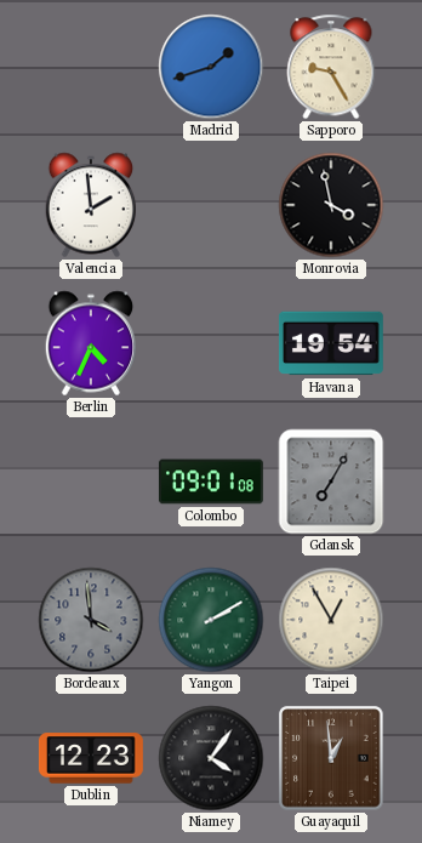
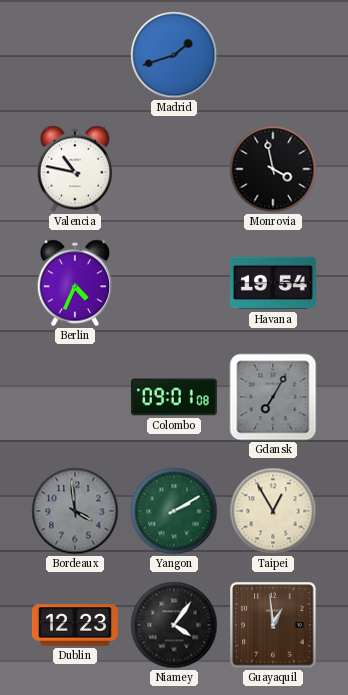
Sapporo: 9:25 -> none
Valencia: 1:59 -> 10:47
